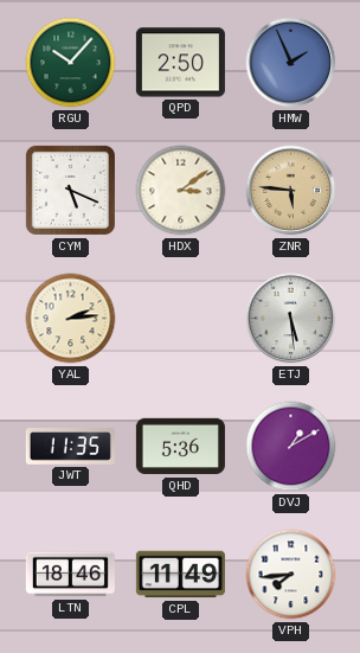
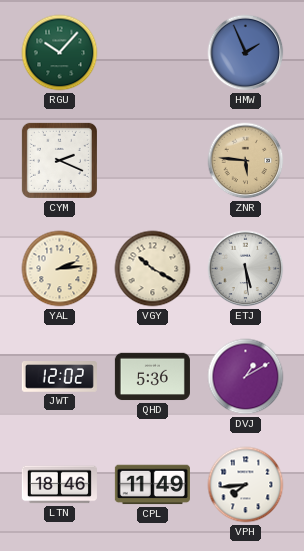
QPD: 2:50 -> none
CYM: 5:19 -> 2:19
HDX: 3:09 -> none
VGY: none -> 10:20
JWT: 11:35 -> 12:02
